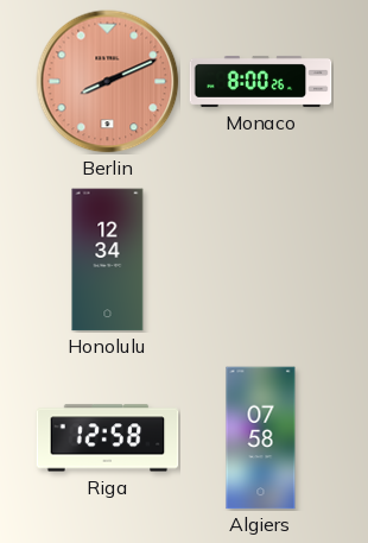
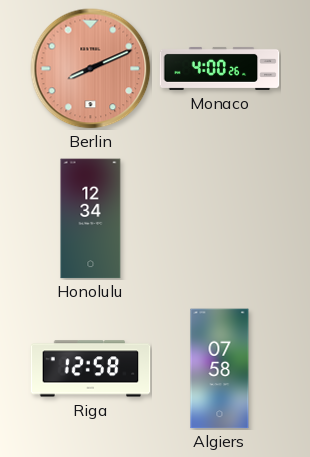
Monaco: 8:00 -> 4:00
